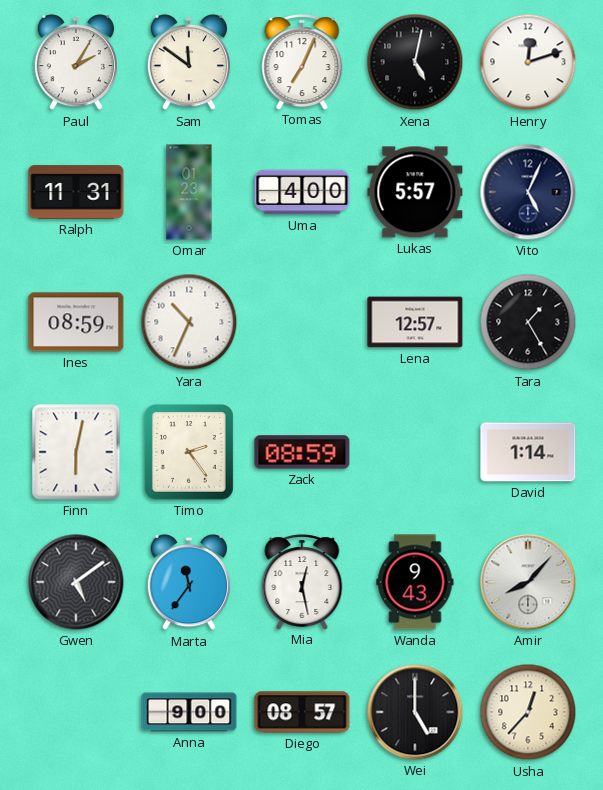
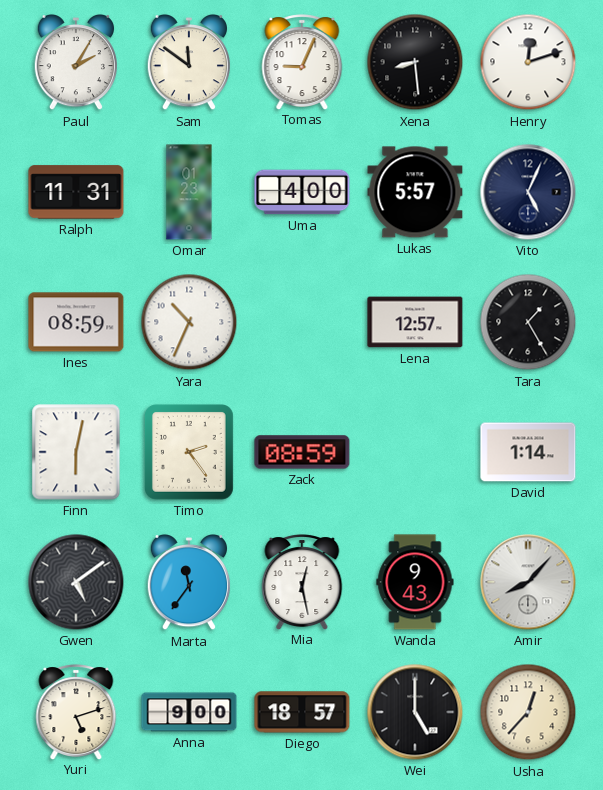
Tomas: 7:04 -> 9:04
Xena: 5:02 -> 8:29
Yuri: none -> 5:12
Diego: 08:57 -> 18:57
